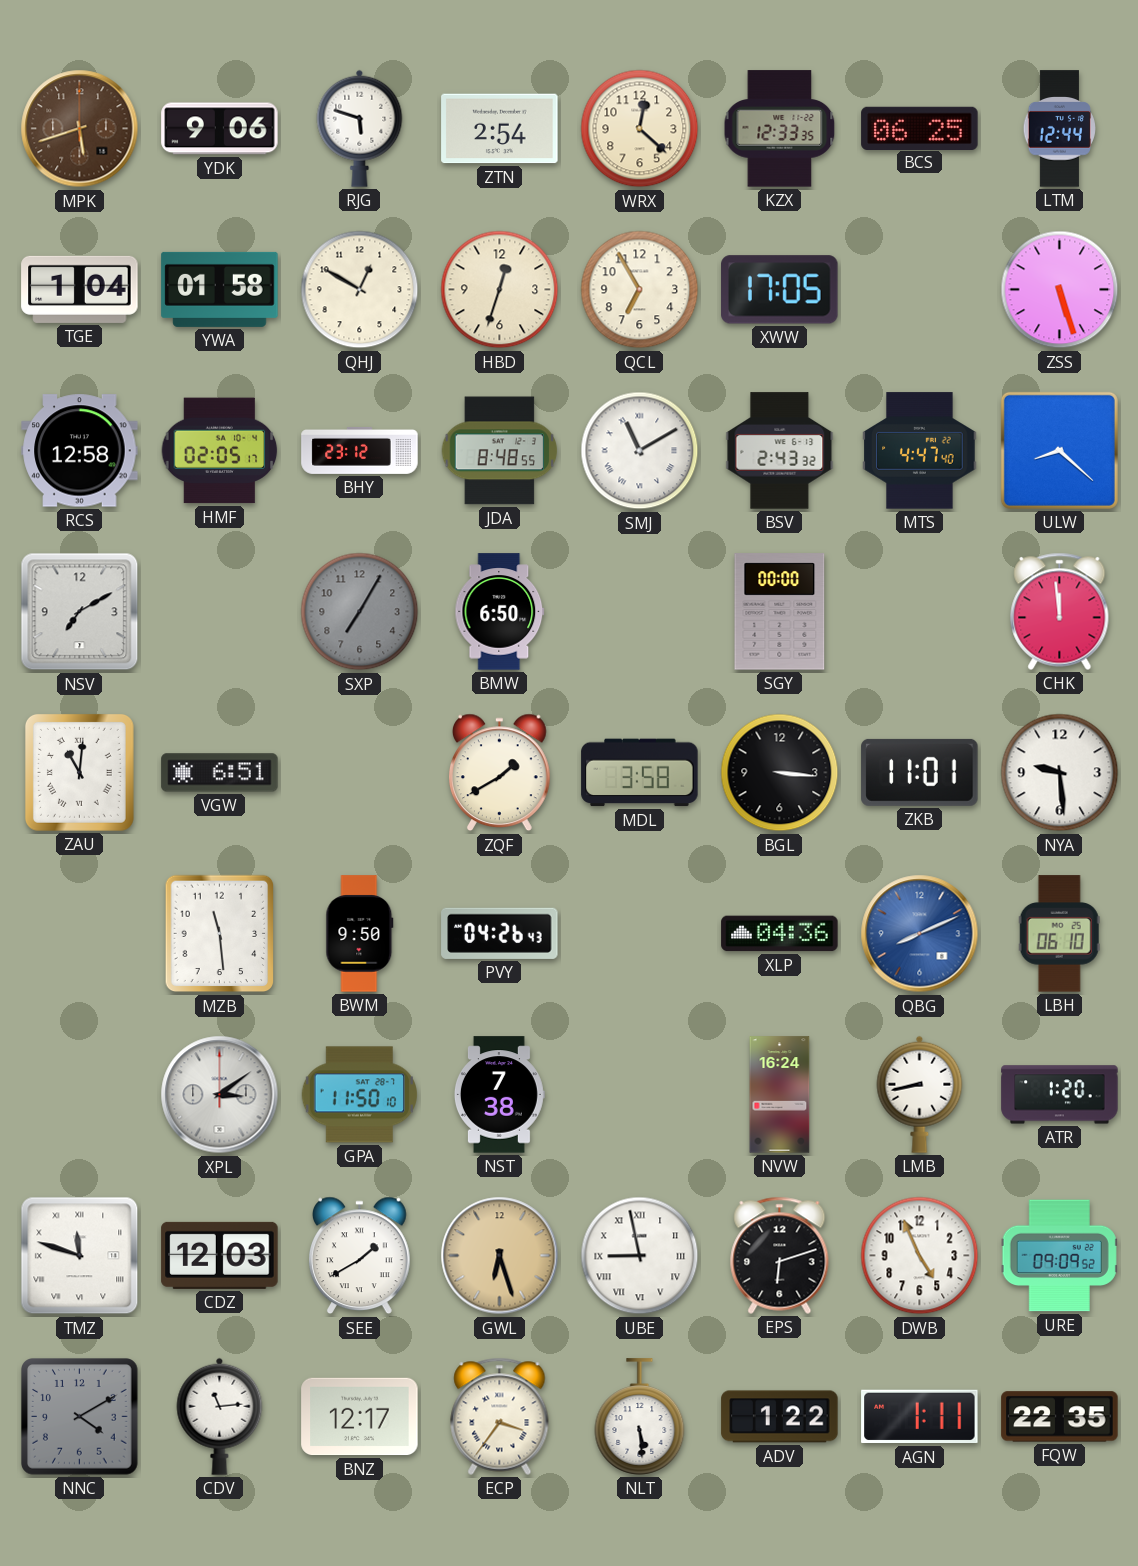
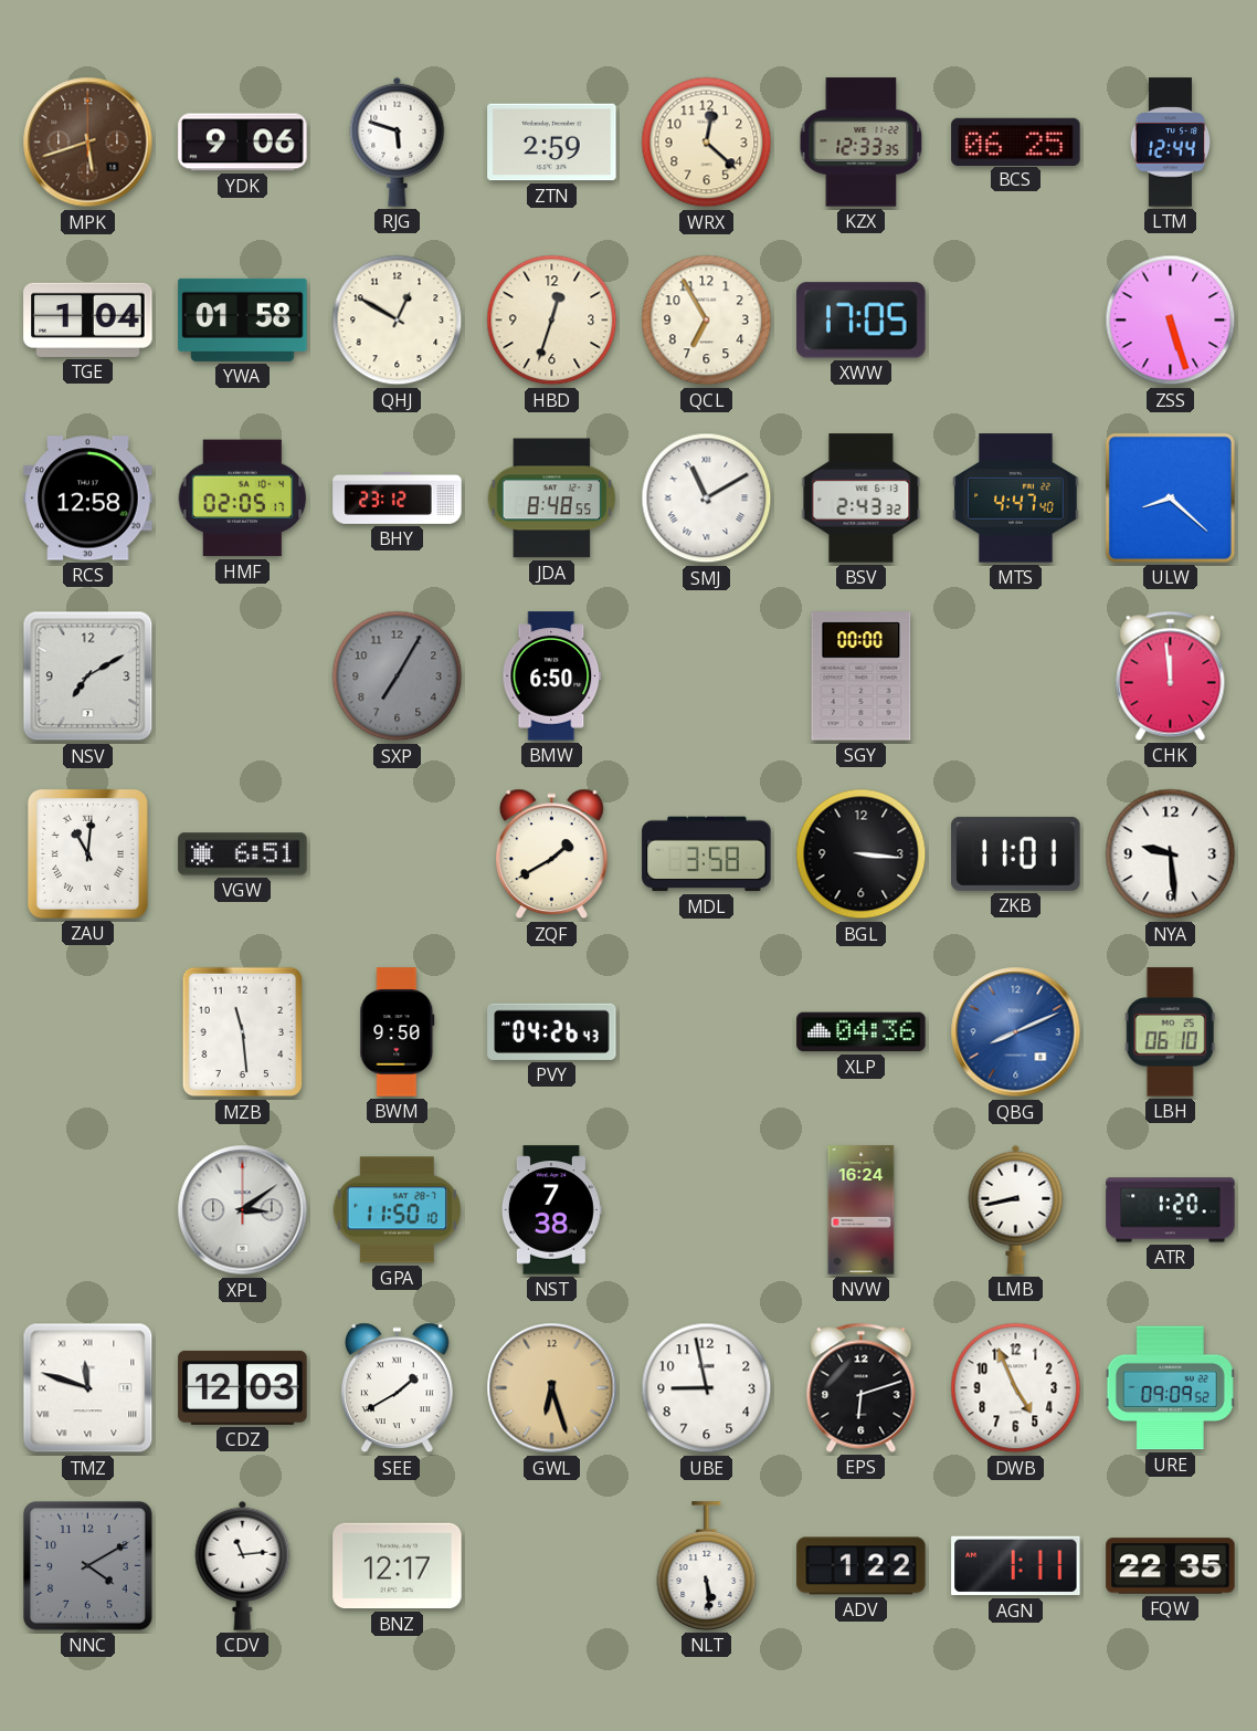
ZTN: 2:54 -> 2:59
UBE numerals: Roman -> Arabic
ECP: 3:36 -> none
